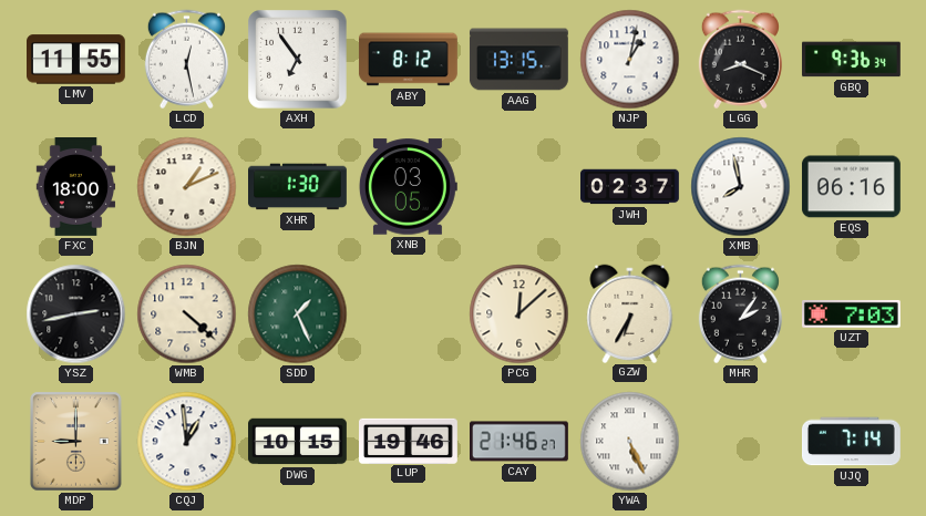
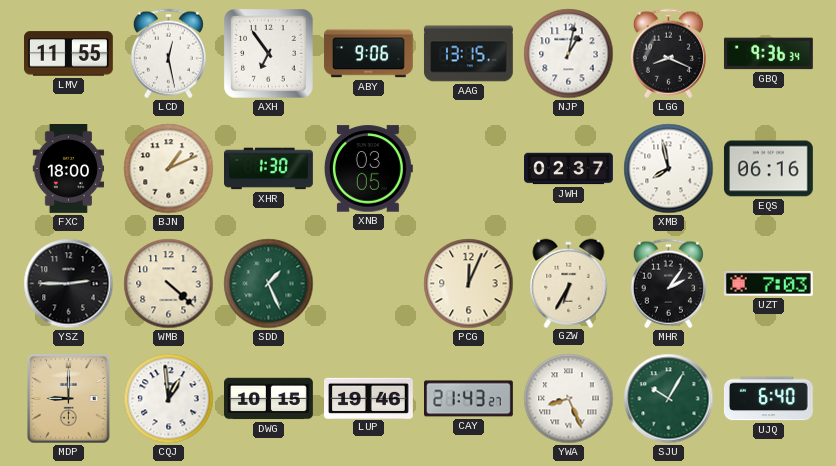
ABY: 8:12 -> 9:06
YSZ: 2:43 -> 2:45
PCG: 12:08 -> 12:04
CAY: 21:46 -> 21:43
YWA: 5:26 -> 8:26
SJU: none -> 10:05
UJQ: 7:14 -> 6:40
